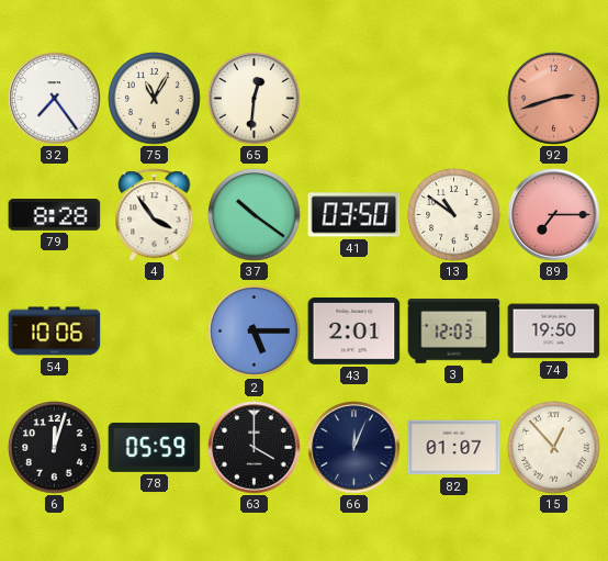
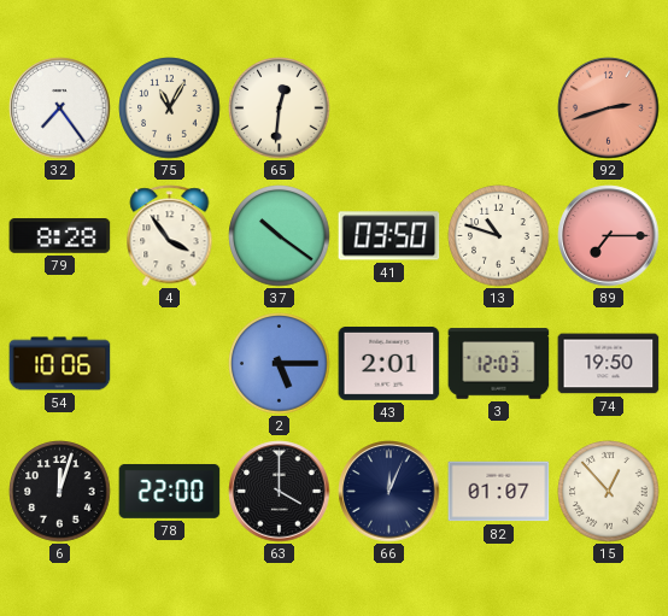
13: 10:51 -> 10:48
78: 05:59 -> 22:00
